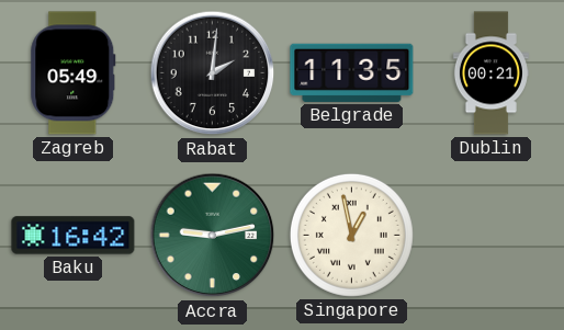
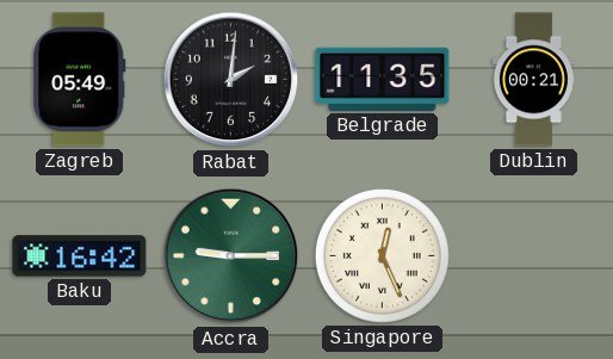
Accra: 9:13 -> 9:15
Singapore: 12:58 -> 12:26
